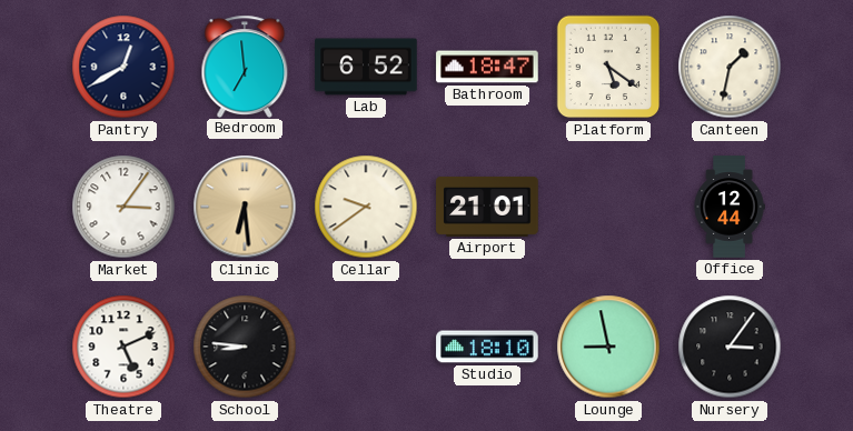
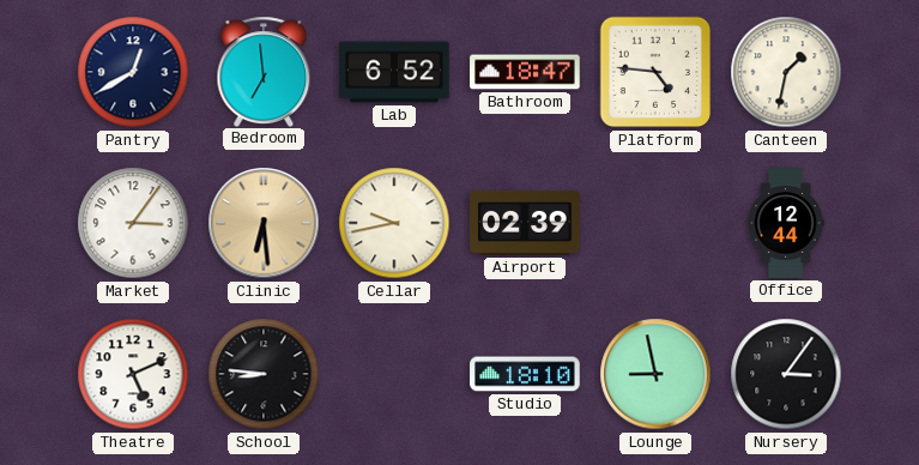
Platform: 5:21 -> 4:46
Cellar: 9:39 -> 9:43
Airport: 21:01 -> 02:39
